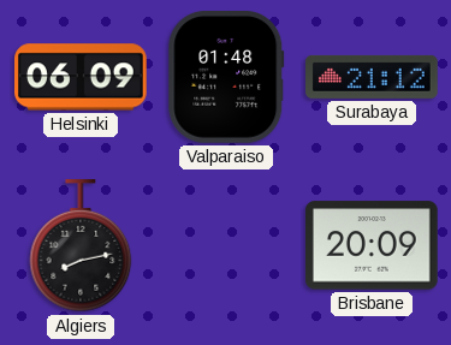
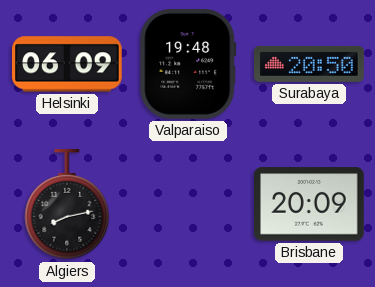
Valparaiso: 01:48 -> 19:48
Surabaya: 21:12 -> 20:50
